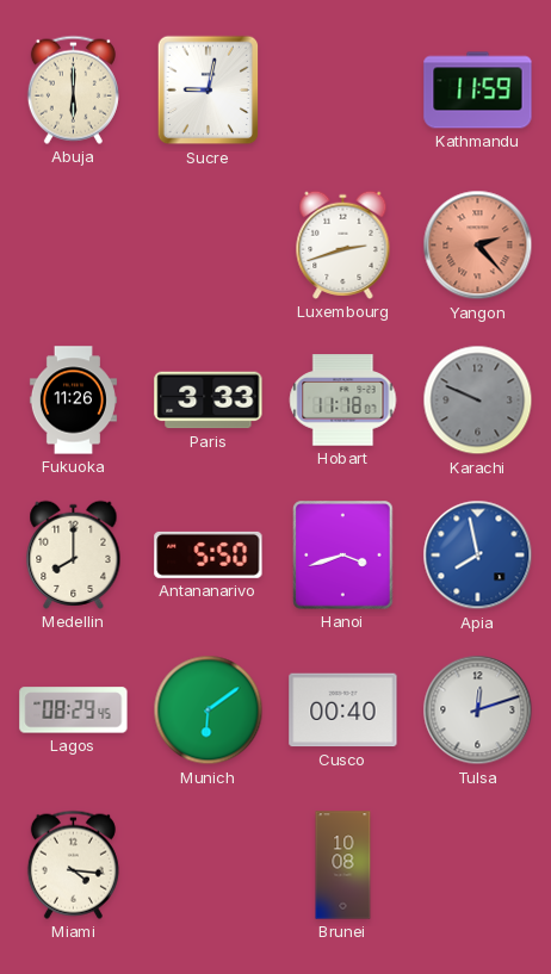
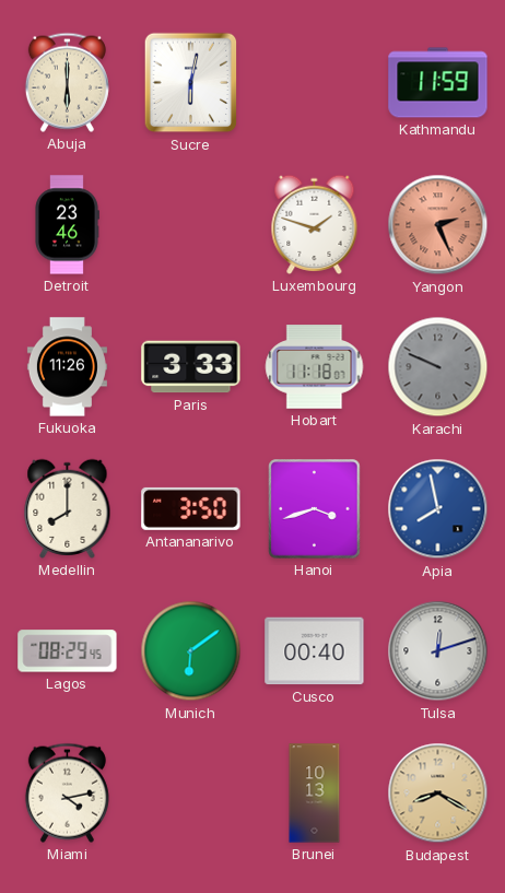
Sucre: 9:02 -> 6:02
Detroit: none -> 23:46
Luxembourg: 2:42 -> 1:48
Yangon: 2:23 -> 2:26
Antananarivo: 5:50 -> 3:50
Miami: 4:16 -> 4:13
Brunei: 10:08 -> 10:13
Budapest: none -> 8:20
